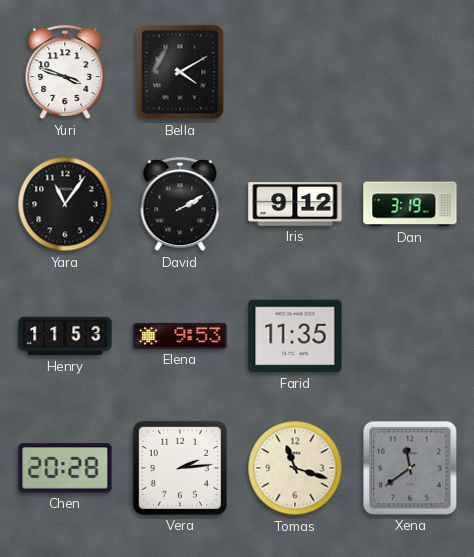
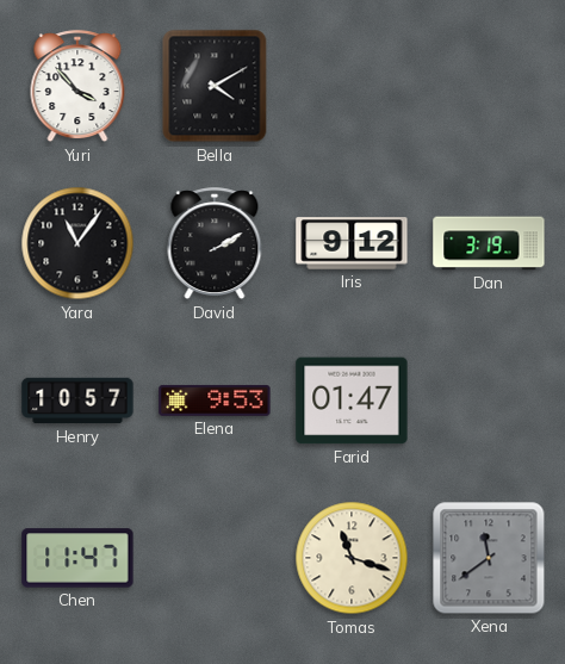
Yuri: 3:48 -> 3:53
Henry: 11:53 -> 10:57
Farid: 11:35 -> 01:47
Chen: 20:28 -> 11:47
Vera: 2:14 -> none
